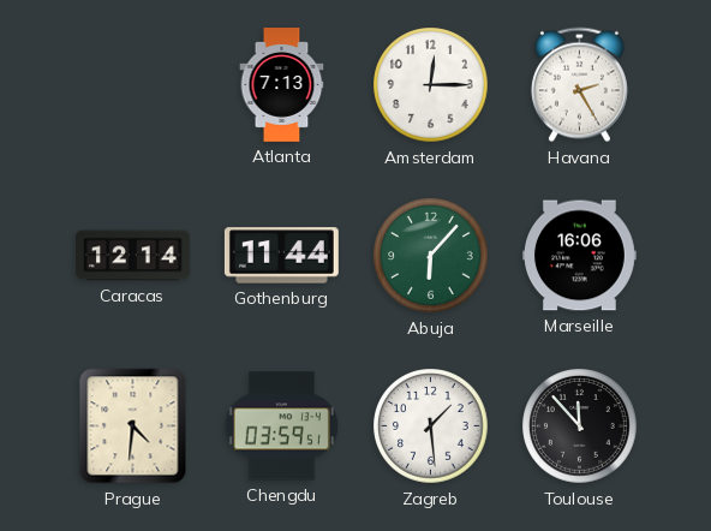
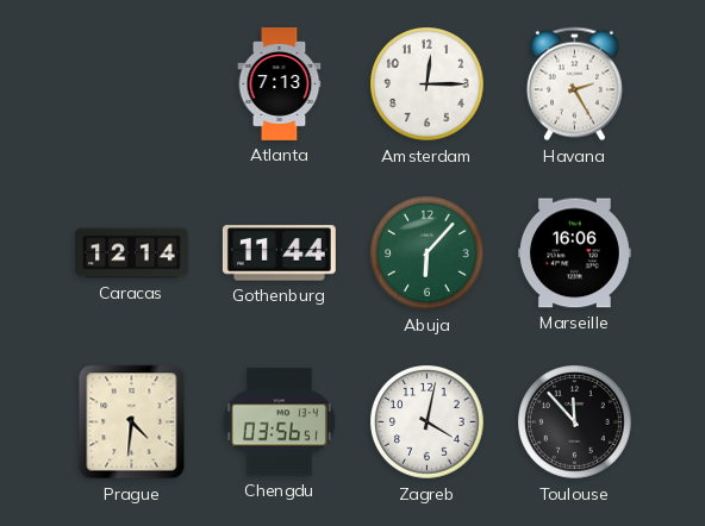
Chengdu: 03:59 -> 03:56
Zagreb: 1:29 -> 4:02
